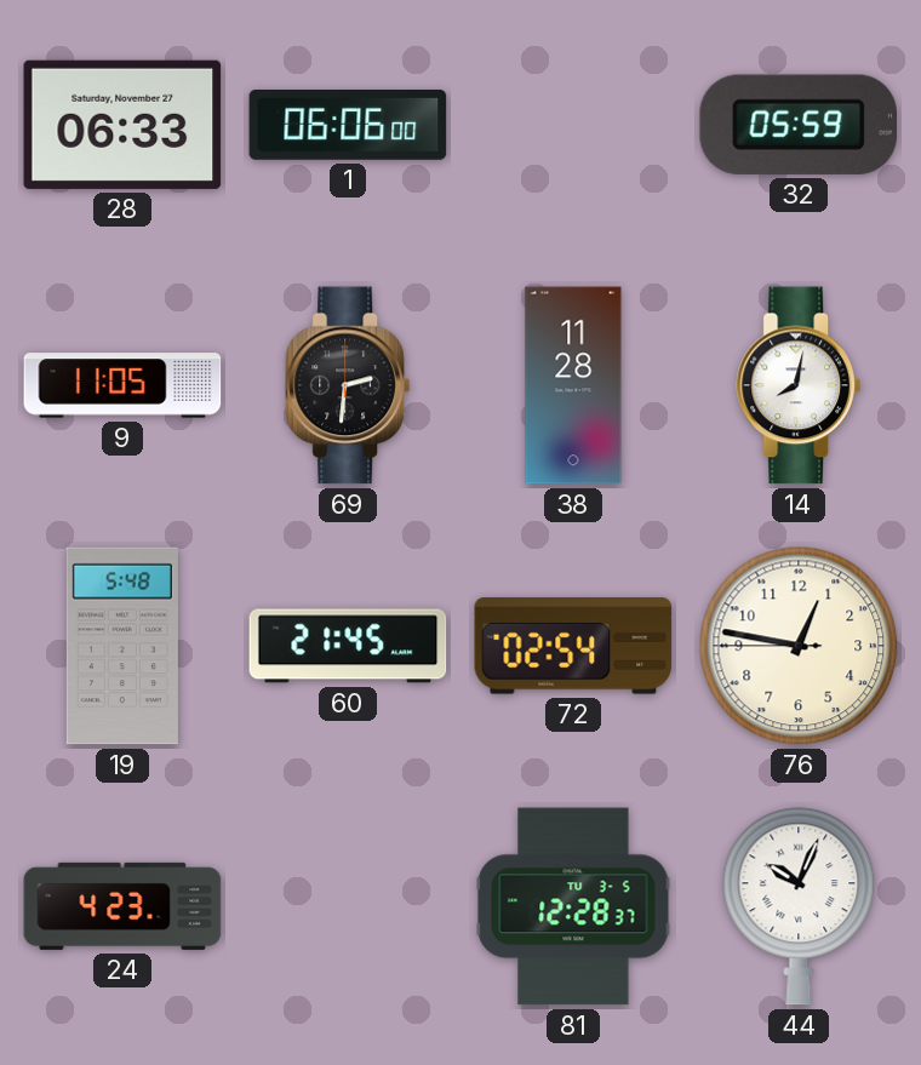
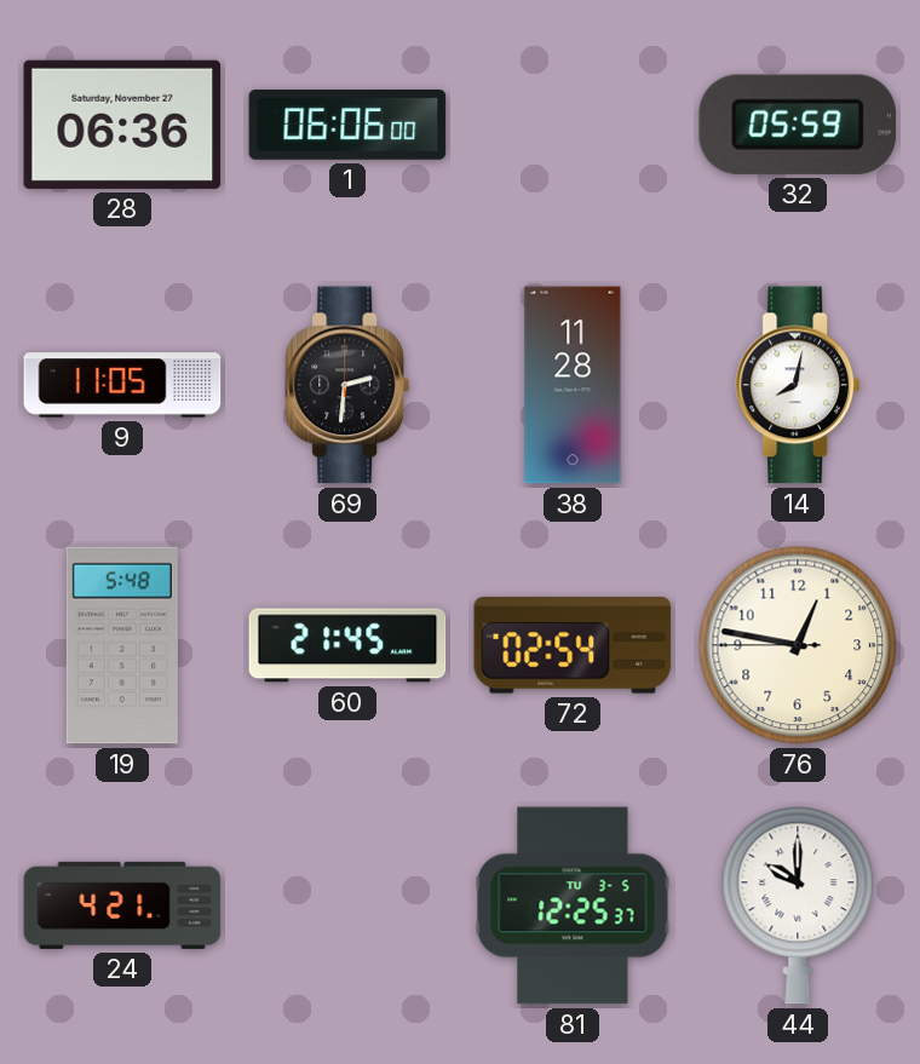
28: 06:33 -> 06:36
24: 4:23 -> 4:21
81: 12:28 -> 12:25
44: 10:04 -> 10:00
